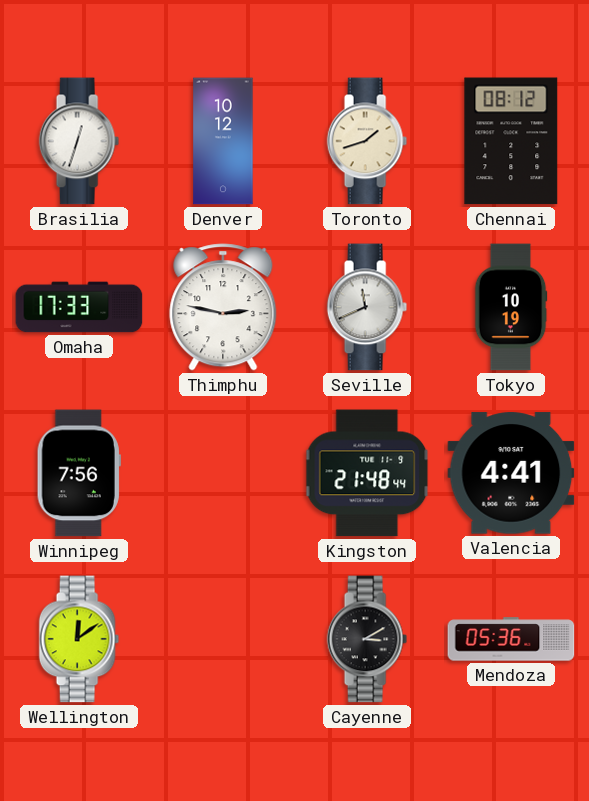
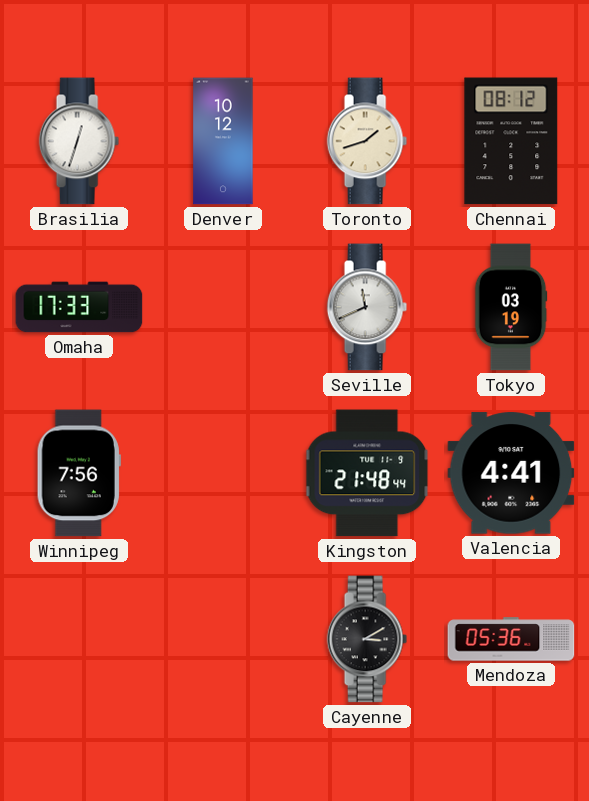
Thimphu: 2:47 -> none
Tokyo: 10:19 -> 03:19
Wellington: 12:09 -> none
